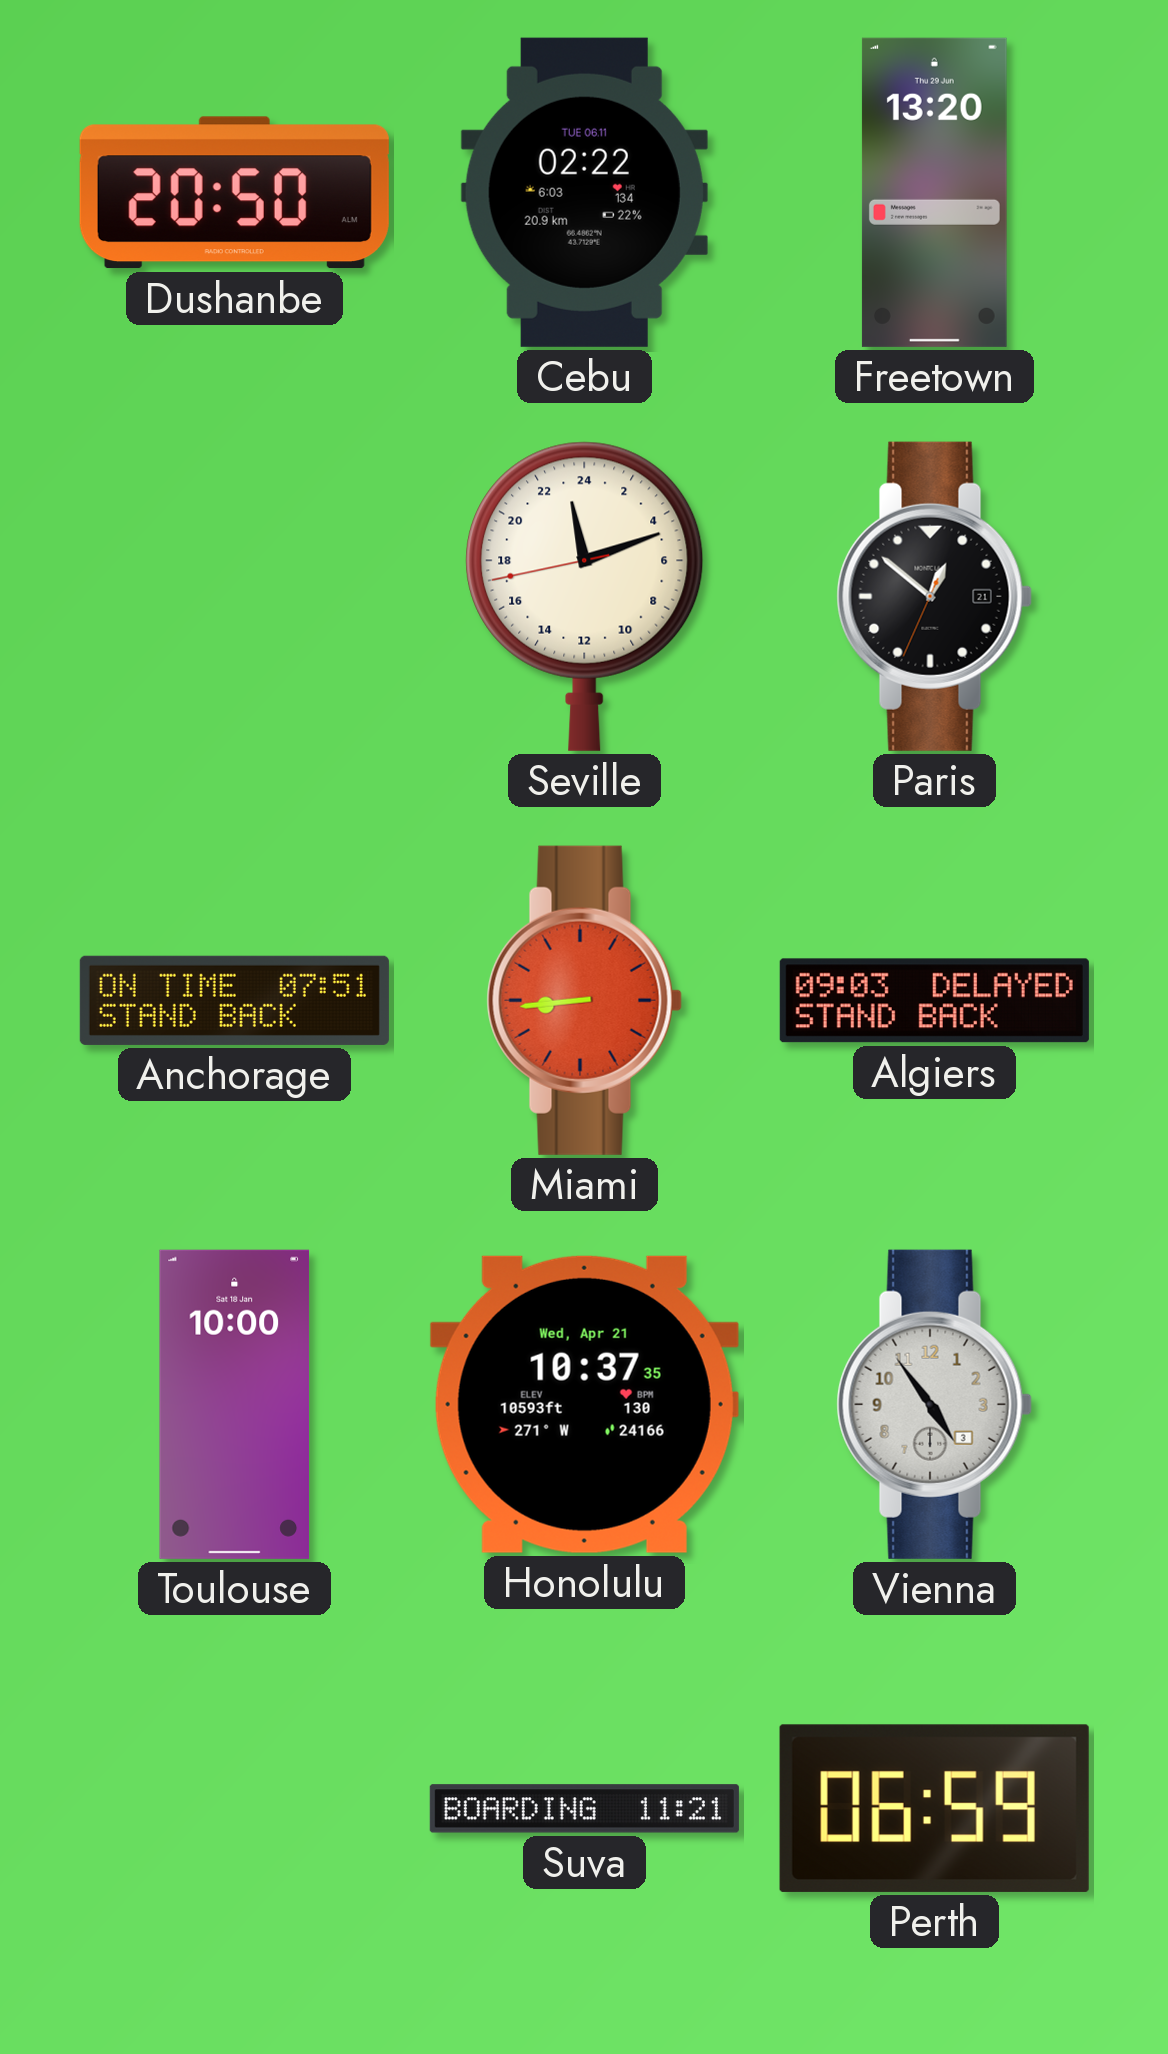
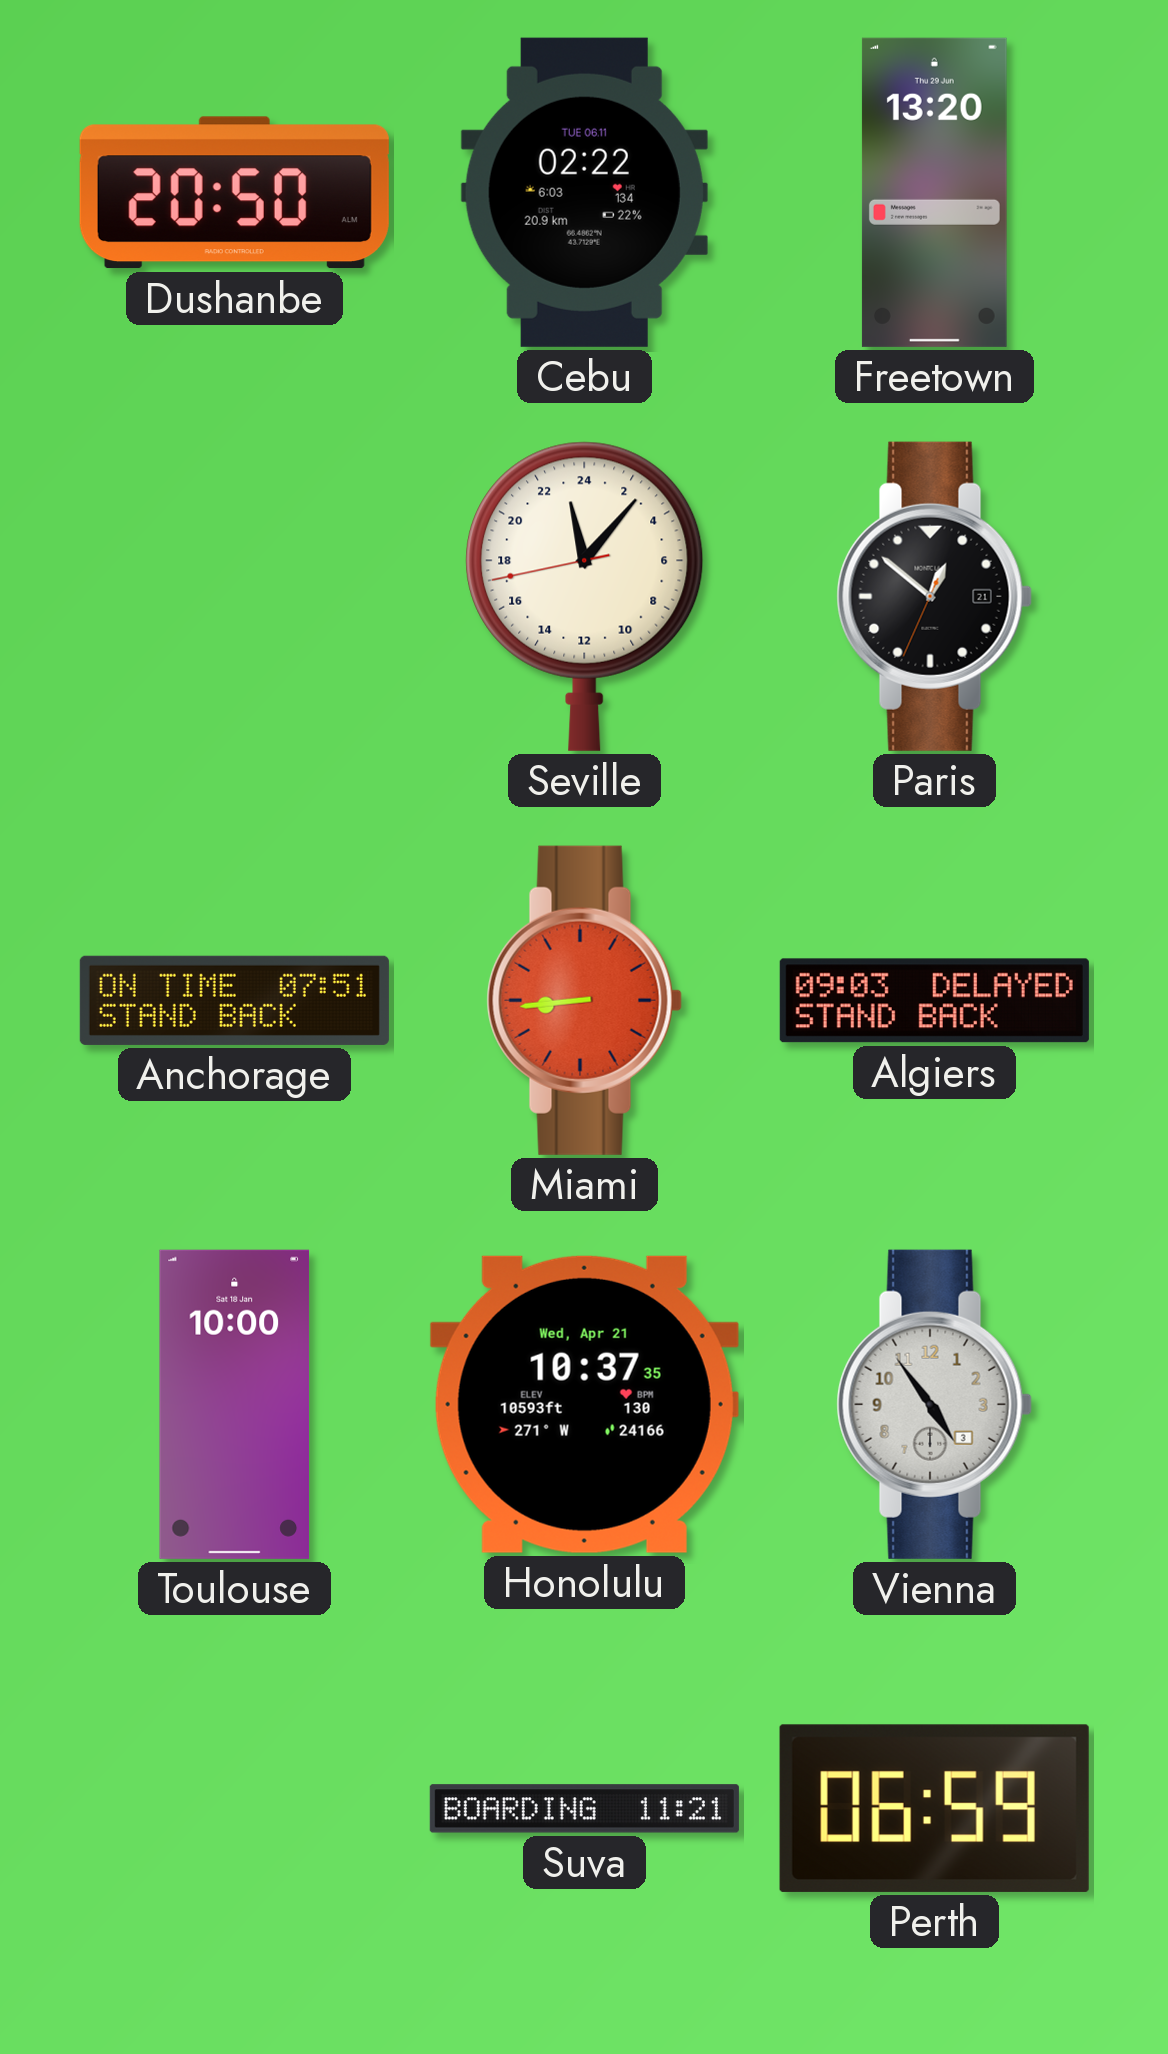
Seville: 23:11 -> 23:06
